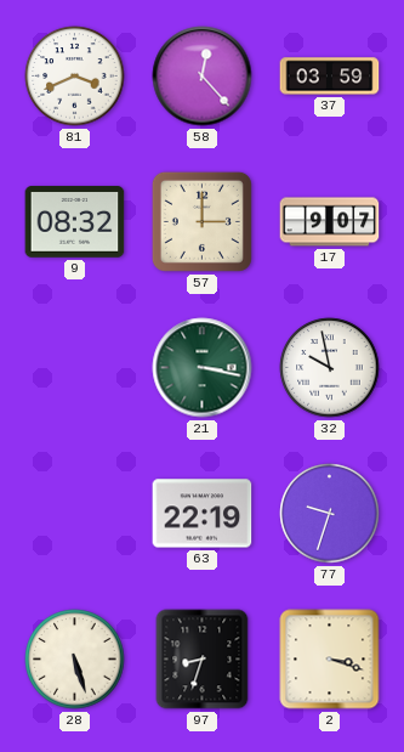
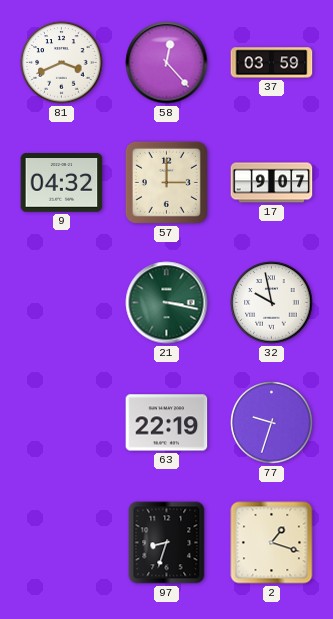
9: 08:32 -> 04:32
28: 5:27 -> none
2: 3:18 -> 1:18
